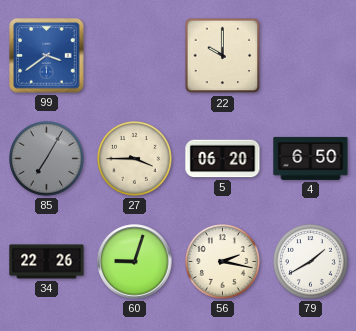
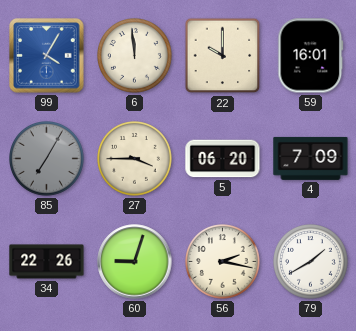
99: 3:39 -> 4:05
6: none -> 11:59
59: none -> 16:01
4: 6:50 -> 7:09
